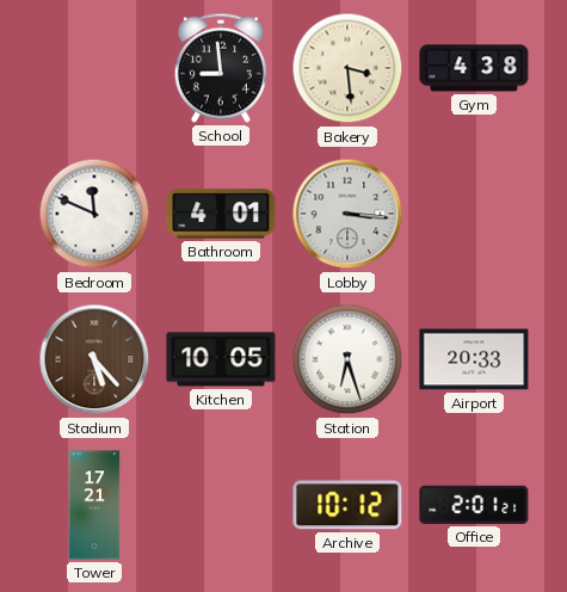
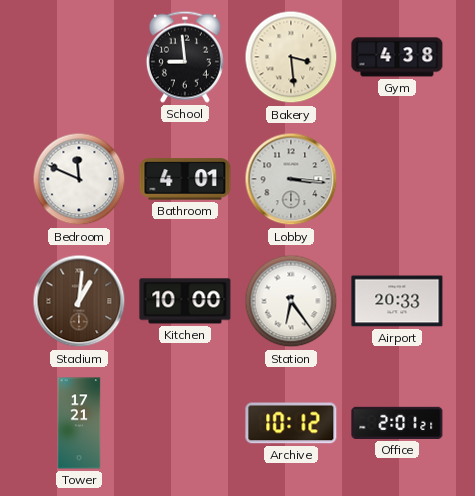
Stadium: 5:23 -> 1:01
Kitchen: 10:05 -> 10:00
Station: 6:27 -> 6:24
